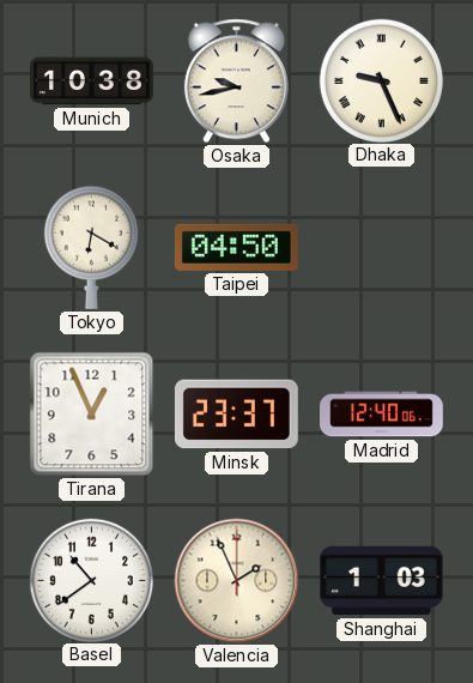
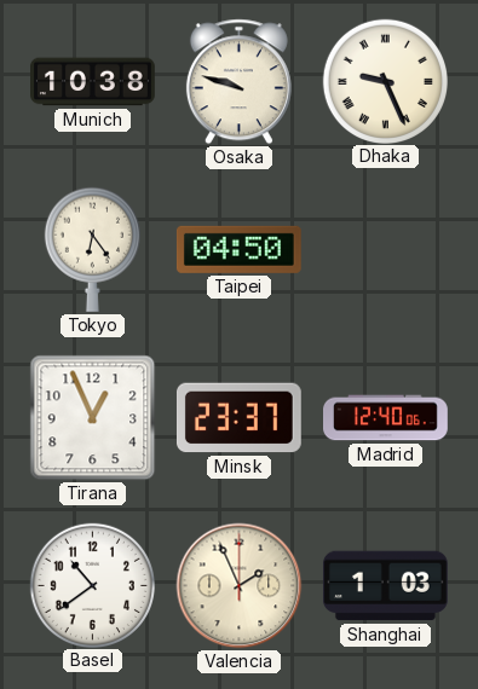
Osaka: 9:43 -> 9:48
Tokyo: 6:20 -> 6:24
